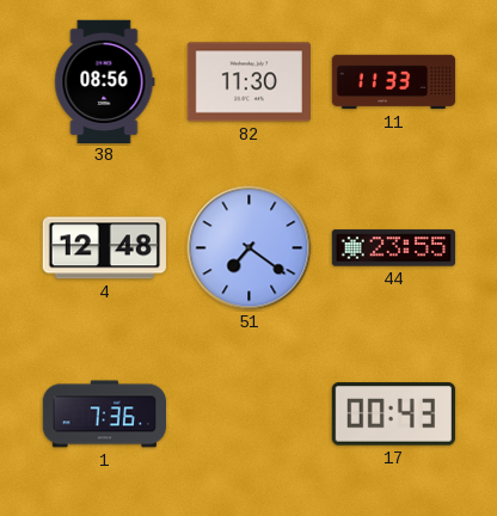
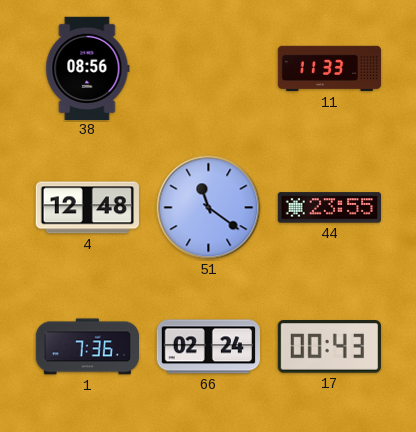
82: 11:30 -> none
51: 7:21 -> 11:21
66: none -> 02:24
